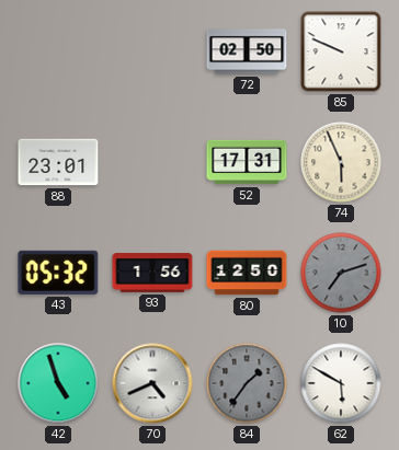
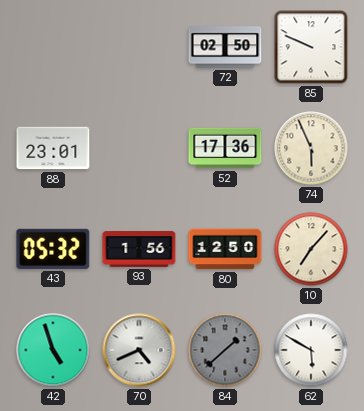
52: 17:31 -> 17:36
10: 7:12 -> 7:07
10 dial: grey -> cream
84: 1:36 -> 1:38
